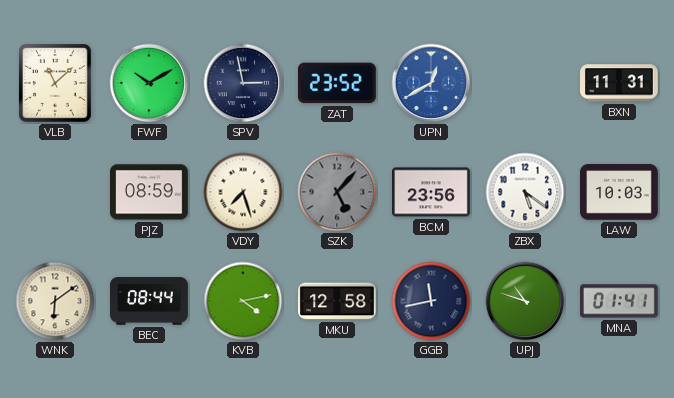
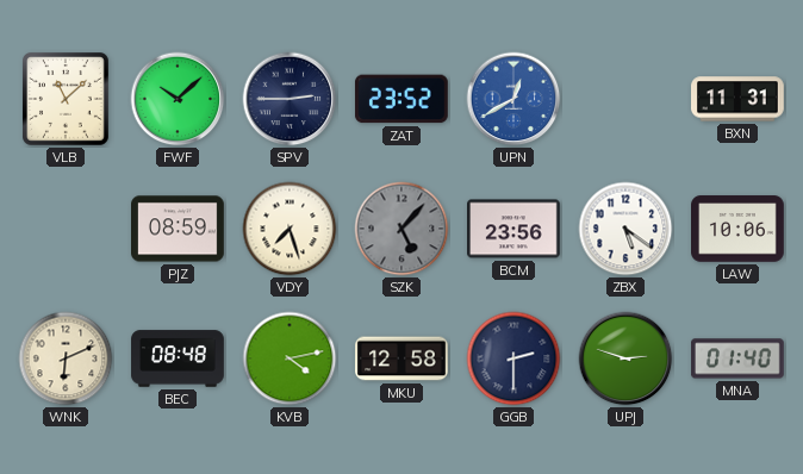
FWF: 10:10 -> 10:08
SPV: 2:58 -> 2:45
LAW: 10:03 -> 10:06
WNK: 6:09 -> 6:11
BEC: 08:44 -> 08:48
GGB: 11:43 -> 2:30
UPJ: 10:48 -> 2:48
MNA: 01:41 -> 01:40
